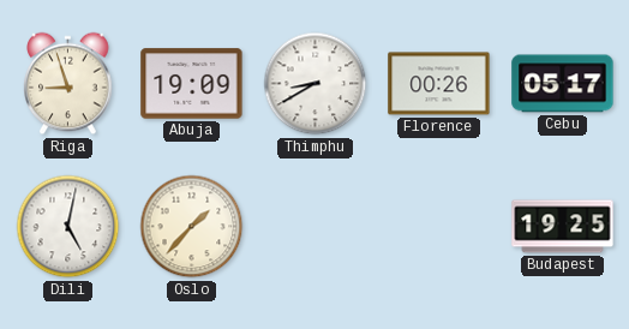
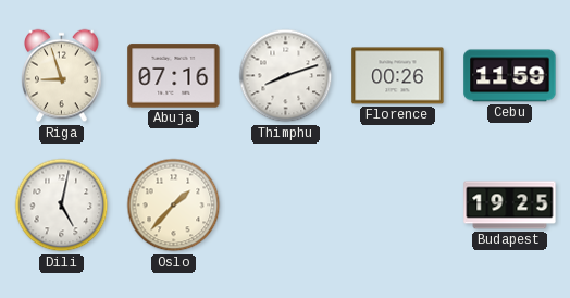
Abuja: 19:09 -> 07:16
Thimphu: 8:40 -> 8:12
Cebu: 05:17 -> 11:59
